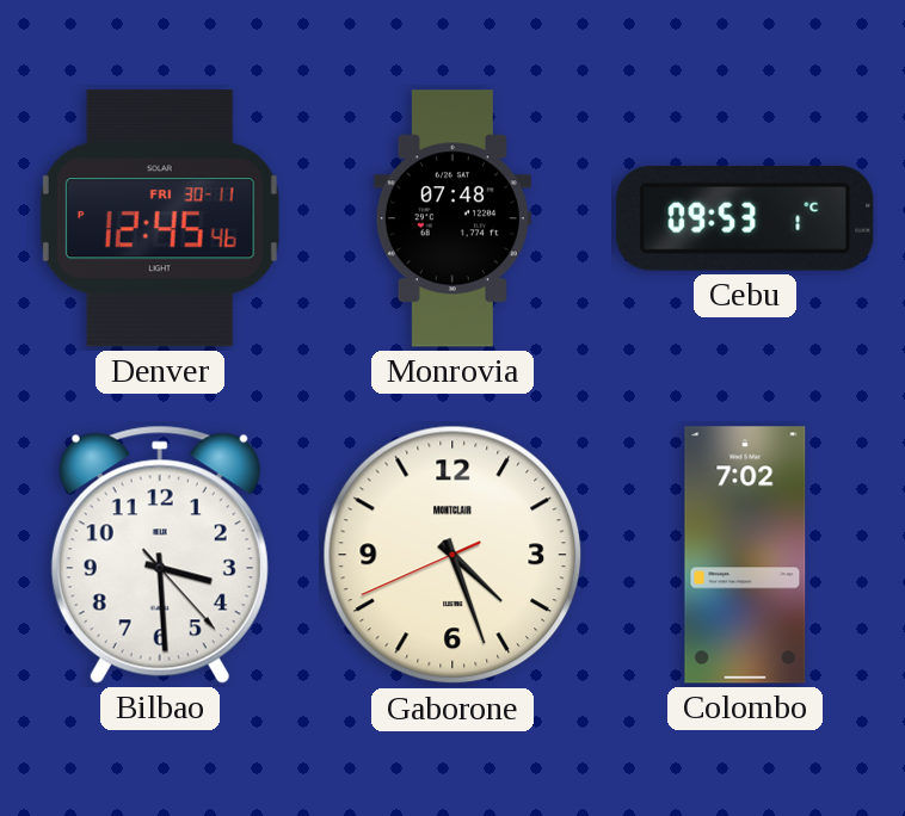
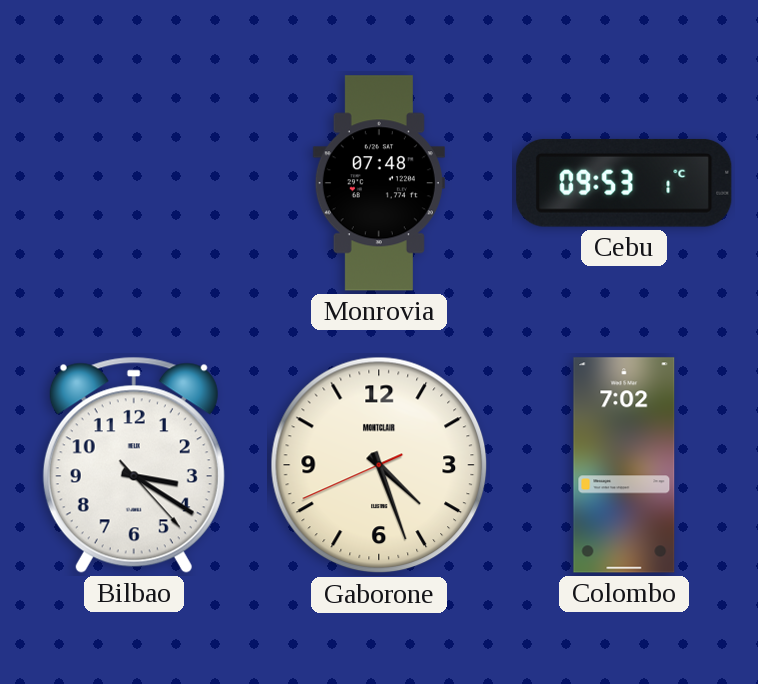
Denver: 12:45 -> none
Bilbao: 3:29 -> 3:20
